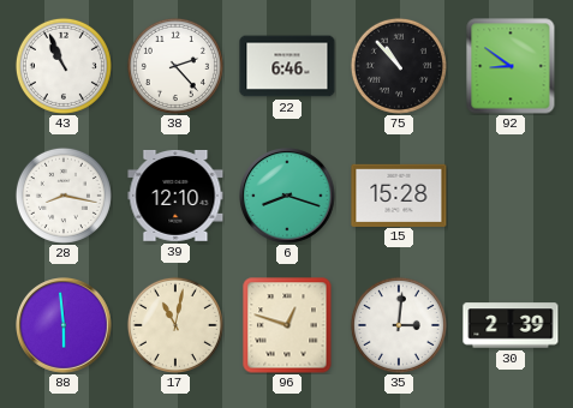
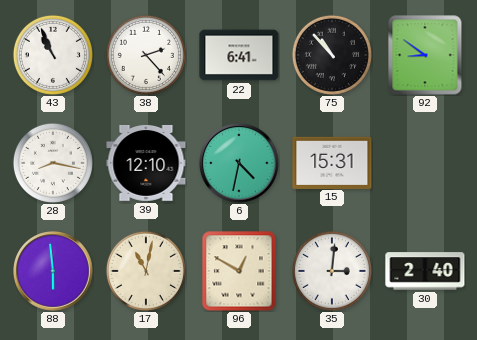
22: 6:46 -> 6:41
6: 8:18 -> 4:32
15: 15:28 -> 15:31
96: 12:48 -> 12:50
30: 2:39 -> 2:40
